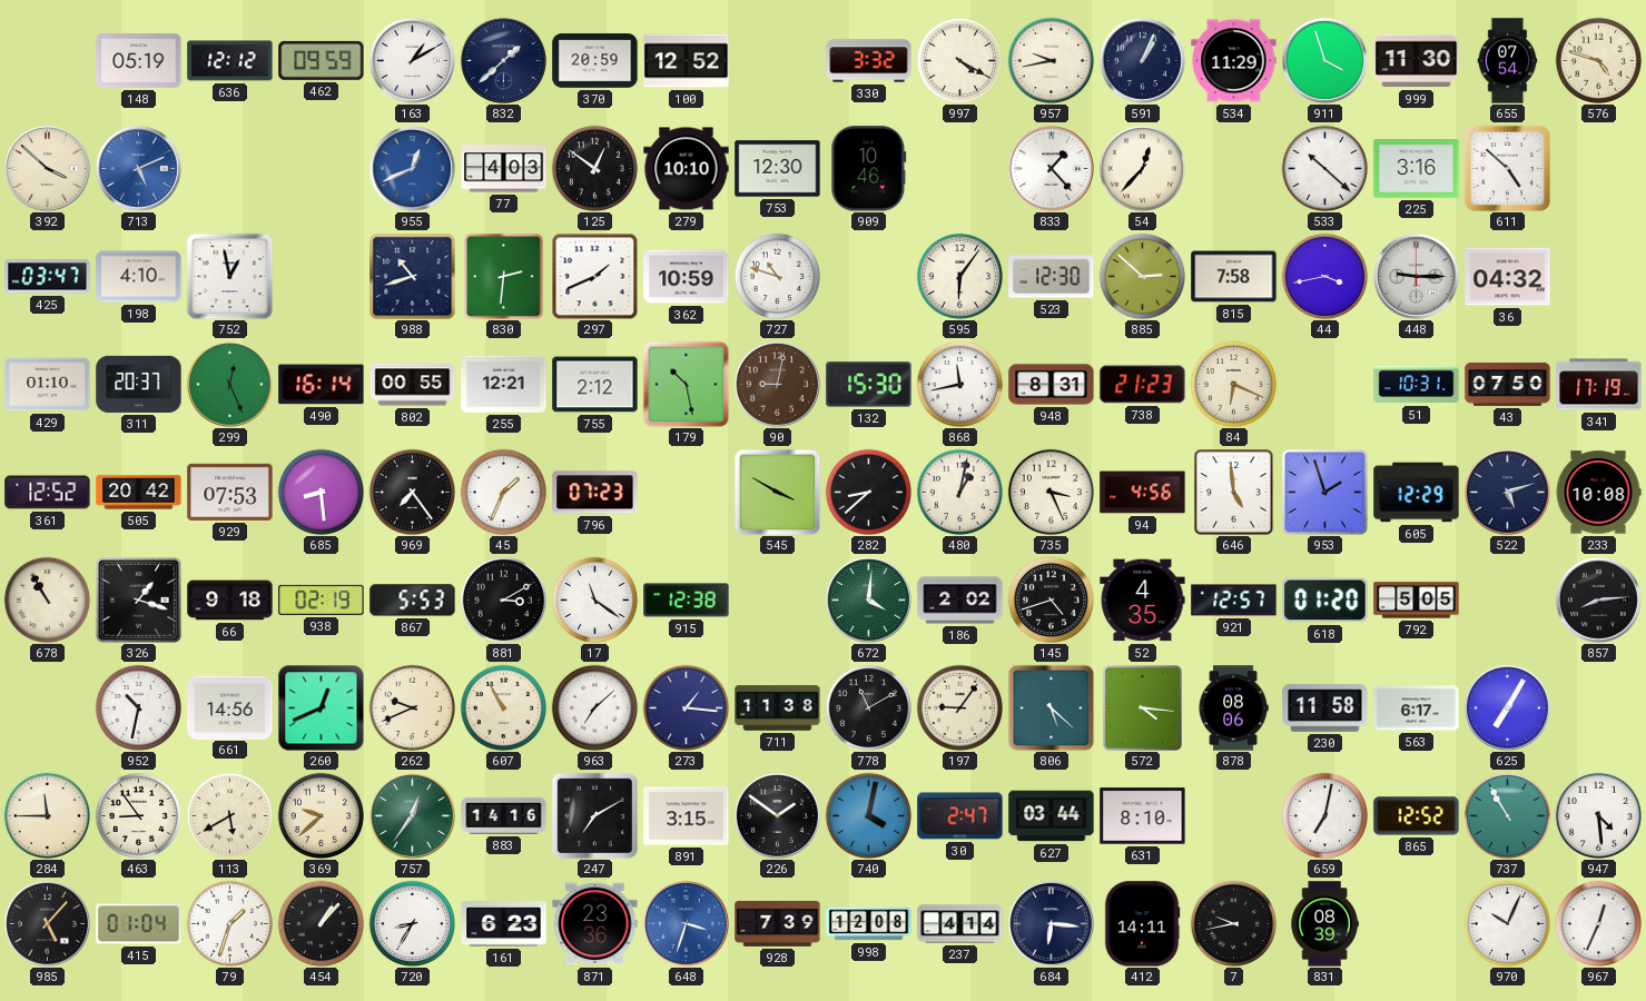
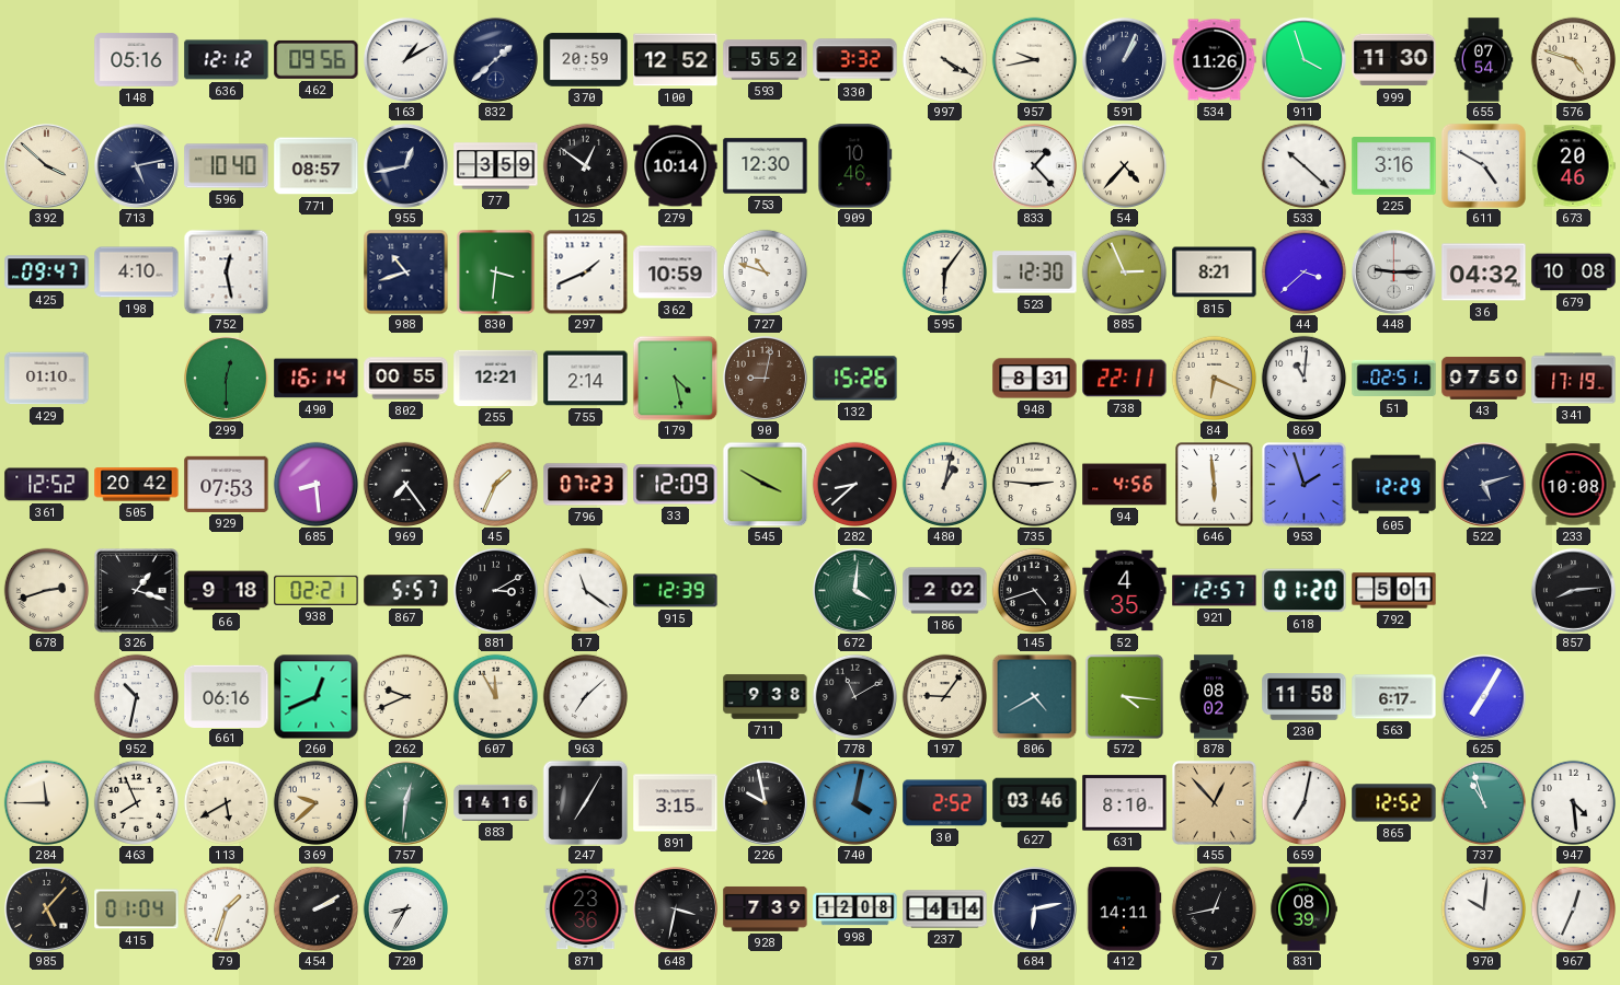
148: 05:19 -> 05:16
462: 09:59 -> 09:56
593: none -> 5:52
534: 11:29 -> 11:26
713: 5:11 -> 5:13
713 dial: blue -> navy
596: none -> 10:40
771: none -> 08:57
955: 12:41 -> 12:43
955 dial: blue -> navy
77: 4:03 -> 3:59
279: 10:10 -> 10:14
54: 12:37 -> 4:37
611: 4:52 -> 4:50
673: none -> 20:46
425: 03:47 -> 09:47
752: 12:58 -> 12:28
830: 2:31 -> 3:31
885: 2:52 -> 2:56
815: 7:58 -> 8:21
44: 3:43 -> 3:38
679: none -> 10:08
311: 20:37 -> none
299: 12:26 -> 12:30
755: 2:12 -> 2:14
179: 10:28 -> 4:28
132: 15:30 -> 15:26
868: 11:43 -> none
738: 21:23 -> 22:11
869: none -> 11:01
51: 10:31 -> 02:51
33: none -> 12:09
735: 3:26 -> 2:46
646: 4:59 -> 5:59
678: 10:55 -> 2:42
938: 02:19 -> 02:21
867: 5:53 -> 5:57
915: 12:38 -> 12:39
792: 5:05 -> 5:01
661: 14:56 -> 06:16
607: 10:55 -> 11:55
273: 1:16 -> none
711: 11:38 -> 9:38
806: 5:22 -> 4:40
878: 08:06 -> 08:02
463: 8:54 -> 7:56
757: 12:36 -> 12:31
247: 7:10 -> 7:05
226: 1:51 -> 9:58
30: 2:47 -> 2:52
627: 03:44 -> 03:46
455: none -> 12:53
737: 10:55 -> 10:57
454: 1:07 -> 2:10
161: 6:23 -> none
648: 3:33 -> 3:32
648 dial: blue -> black
684: 6:16 -> 6:13
7: 9:43 -> 12:43
970: 10:04 -> 10:01
